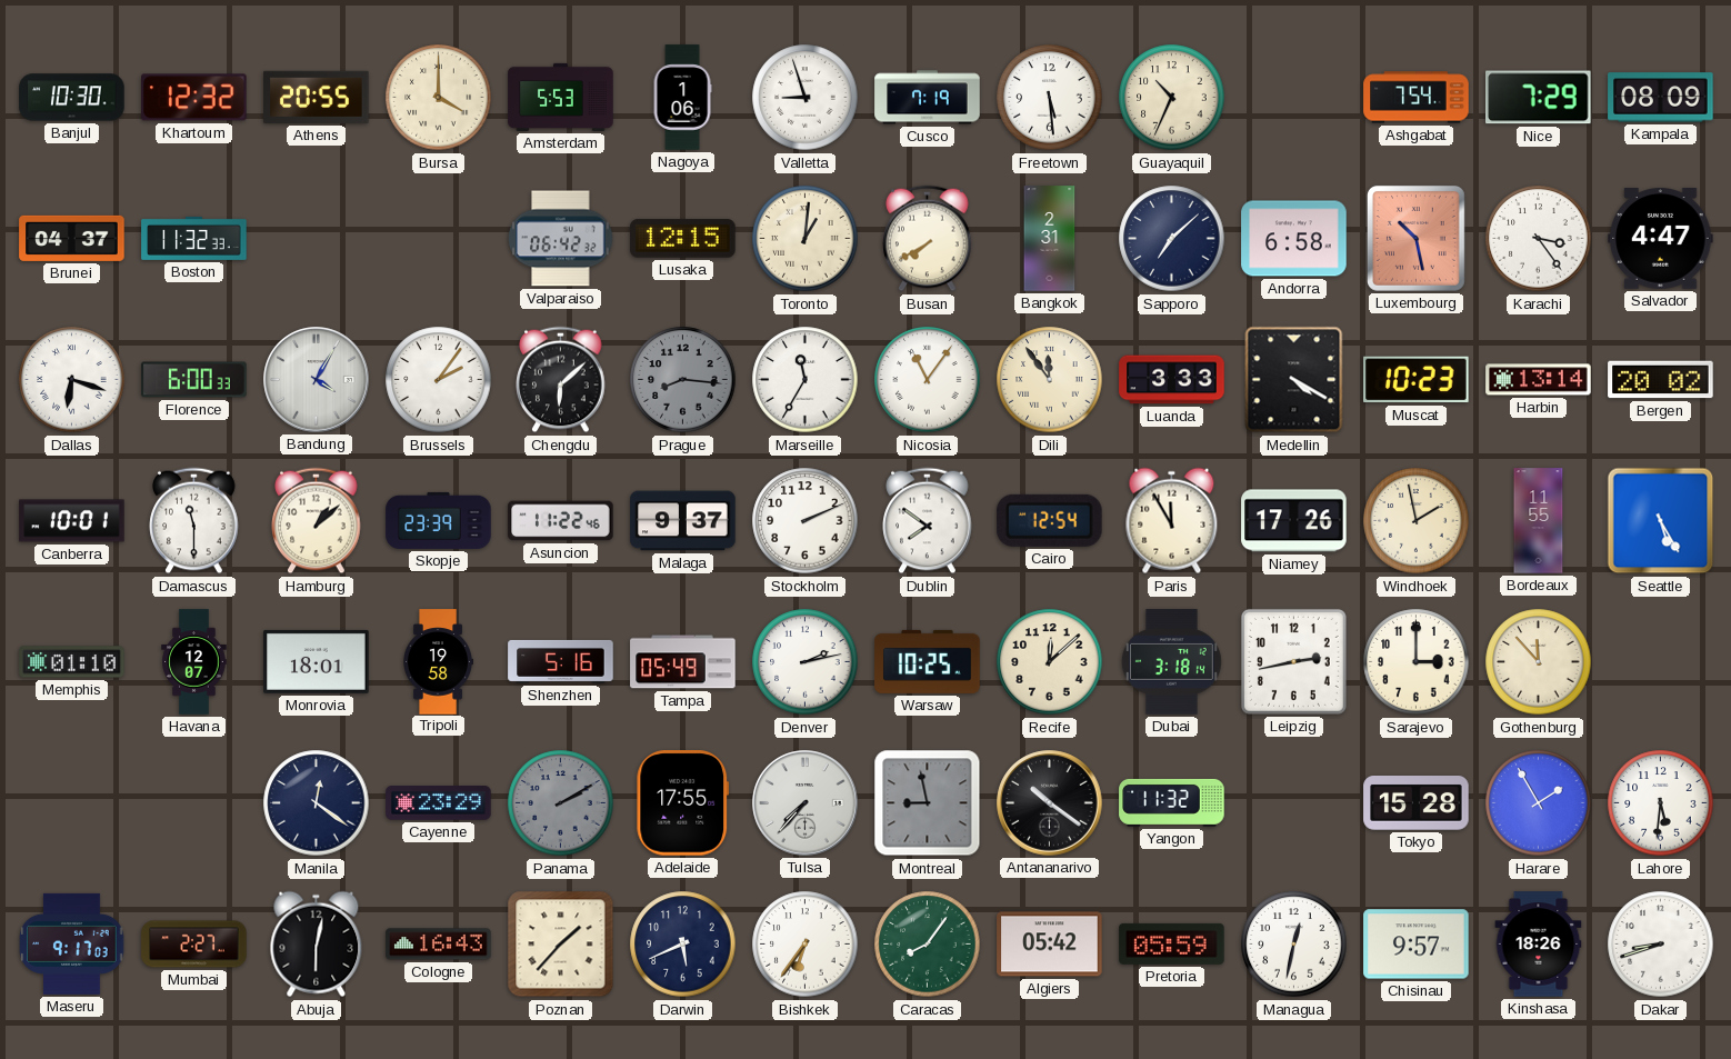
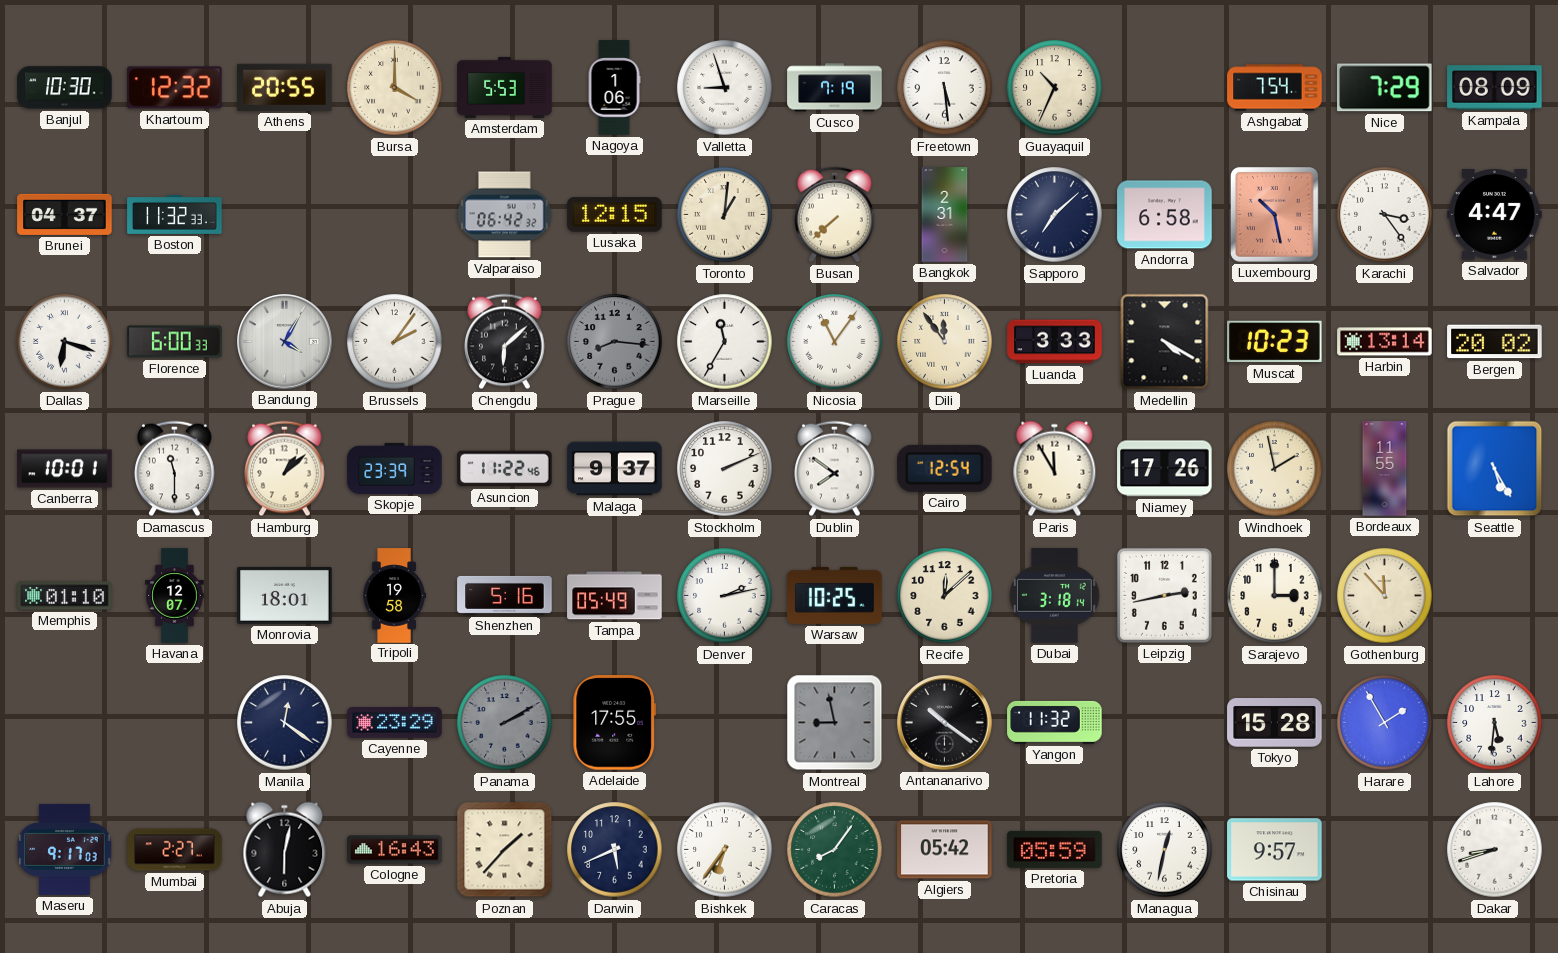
Busan: 7:40 -> 7:38
Tulsa: 7:37 -> none
Kinshasa: 18:26 -> none
